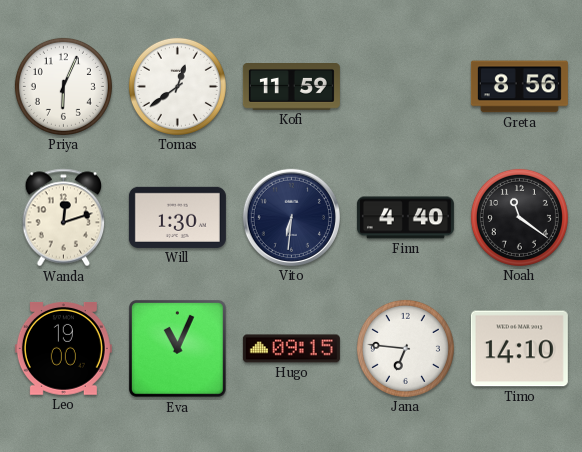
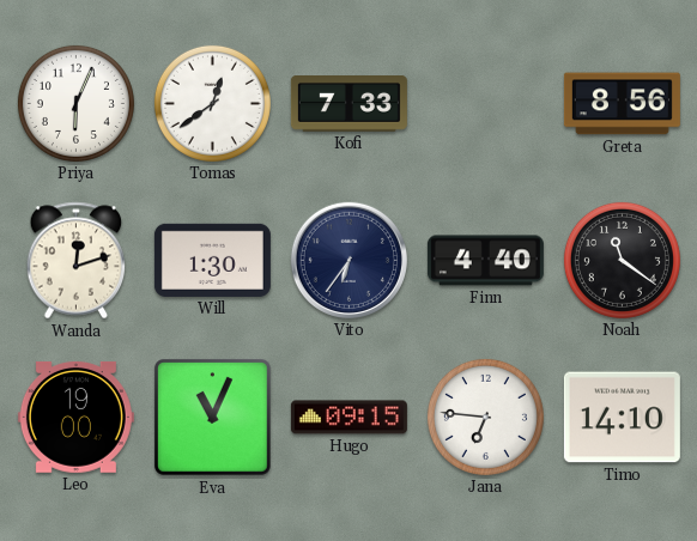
Kofi: 11:59 -> 7:33
Vito: 6:31 -> 6:36
